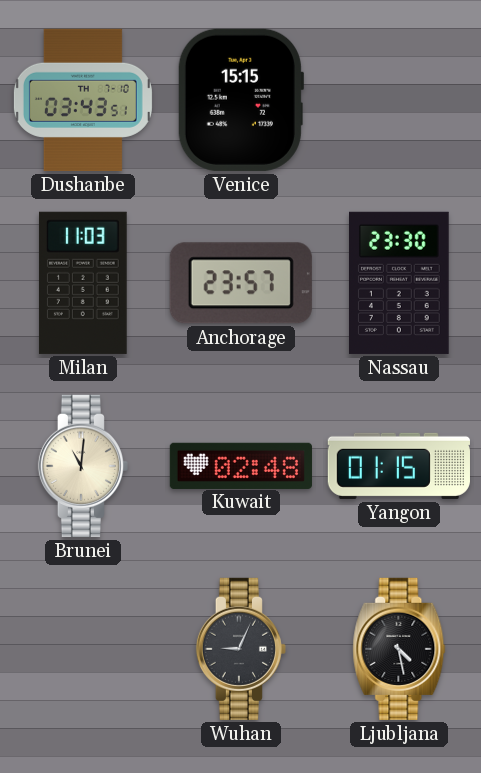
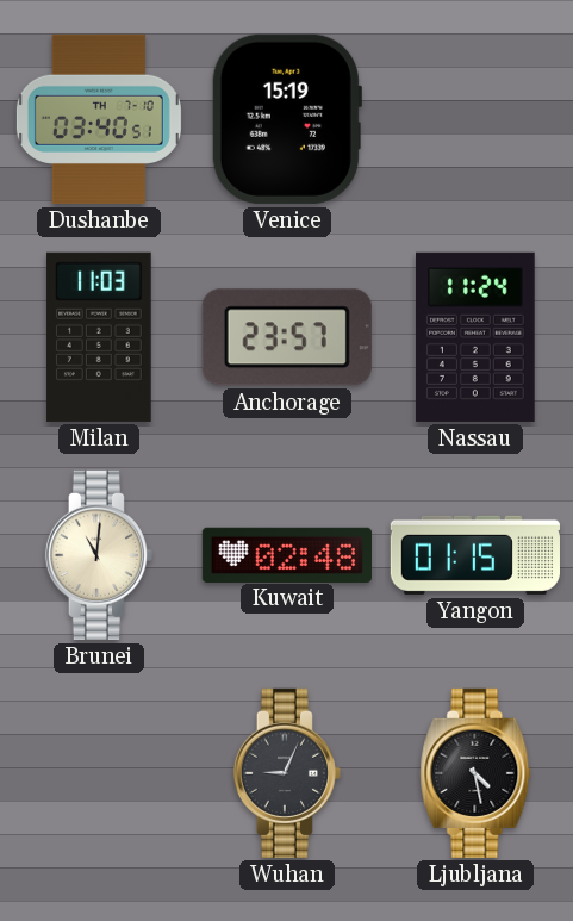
Dushanbe: 03:43 -> 03:40
Venice: 15:15 -> 15:19
Nassau: 23:30 -> 11:24
